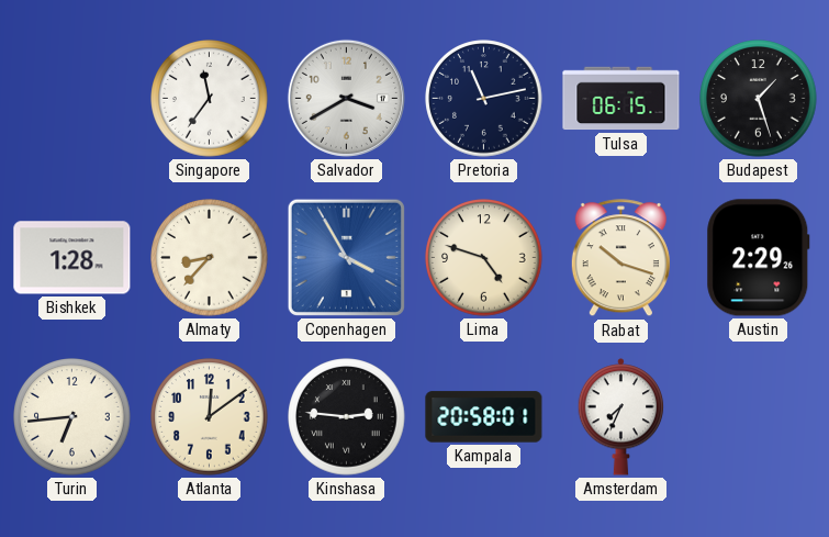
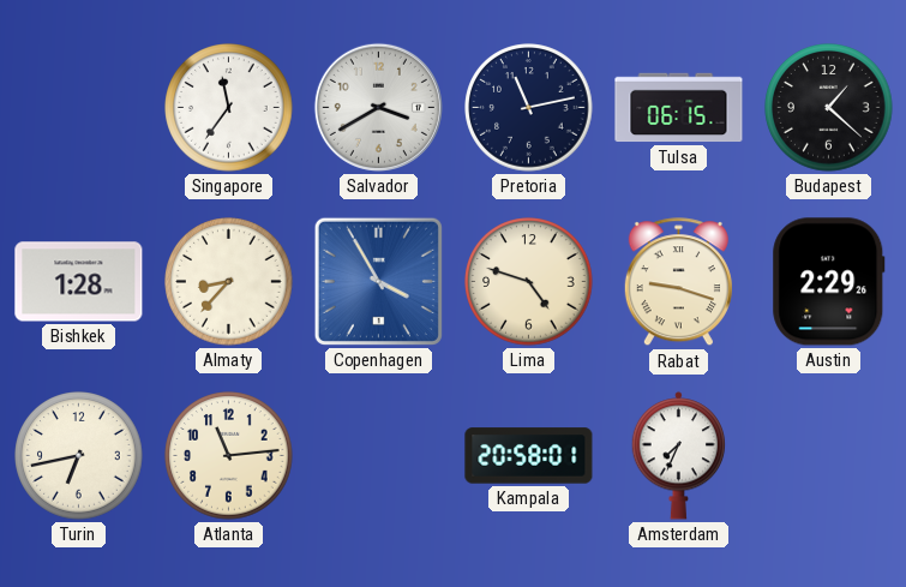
Budapest: 1:27 -> 1:22
Rabat: 10:18 -> 9:18
Turin: 6:44 -> 6:43
Atlanta: 12:09 -> 11:14
Kinshasa: 2:46 -> none
